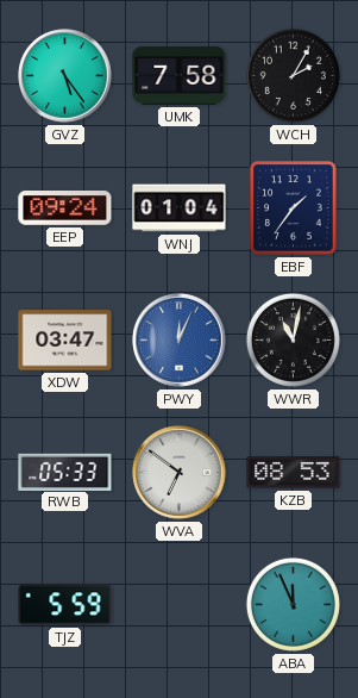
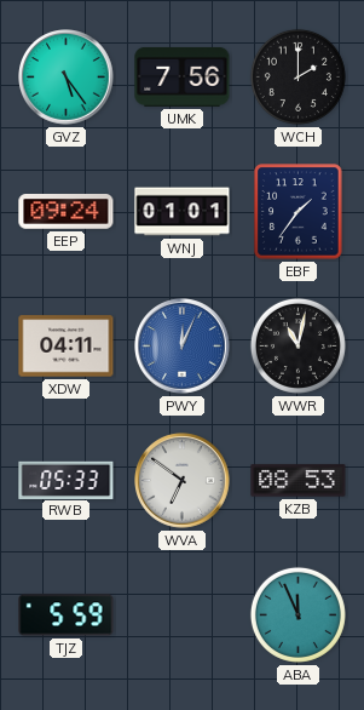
UMK: 7:58 -> 7:56
WCH: 2:05 -> 2:00
WNJ: 01:04 -> 01:01
XDW: 03:47 -> 04:11
